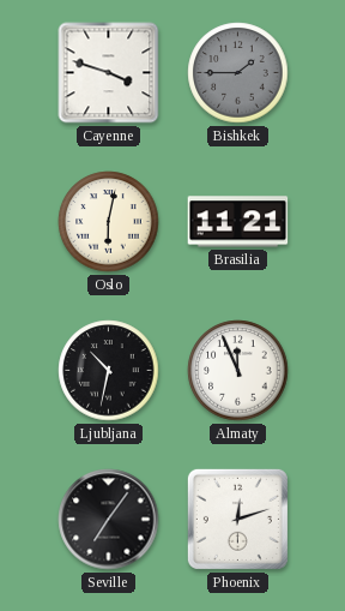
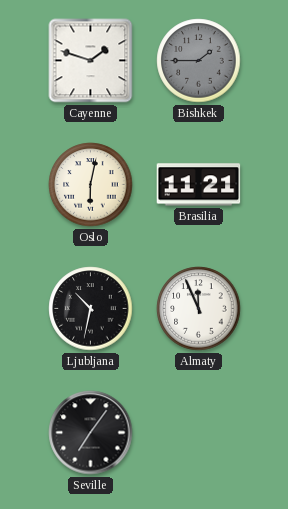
Cayenne: 3:48 -> 1:48
Phoenix: 12:12 -> none
